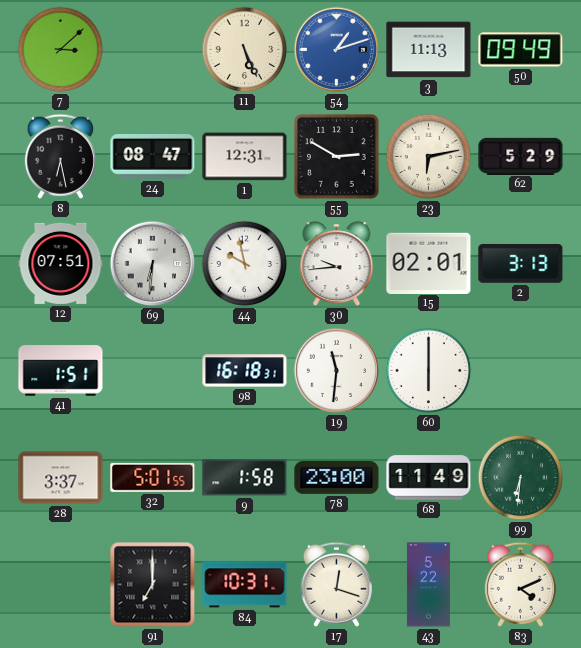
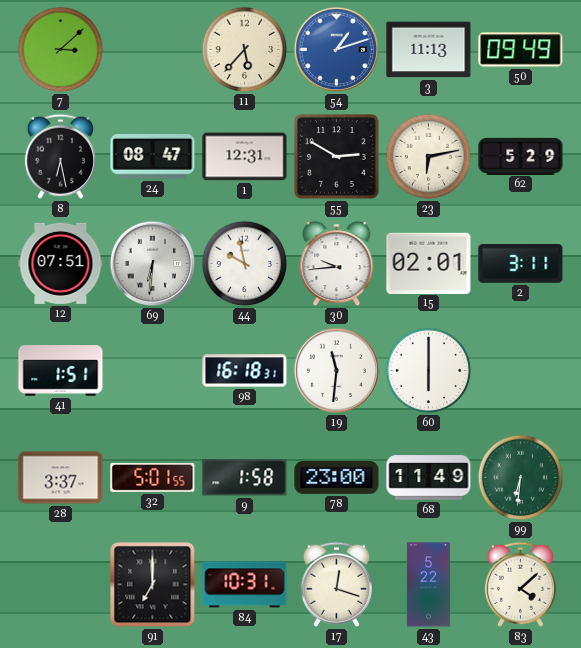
11: 5:26 -> 5:37
2: 3:13 -> 3:11
83: 4:11 -> 4:08
